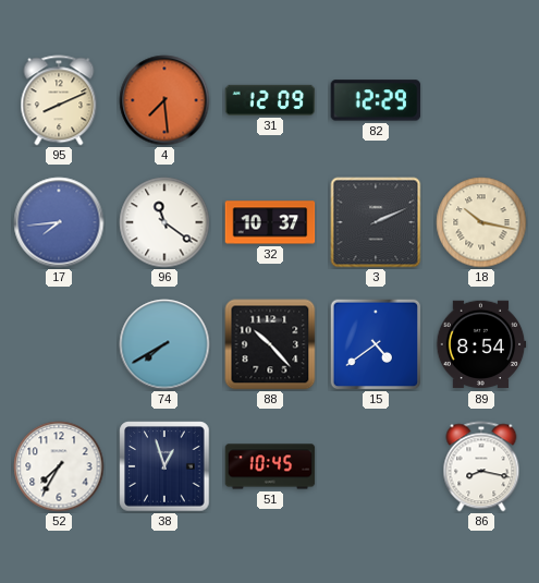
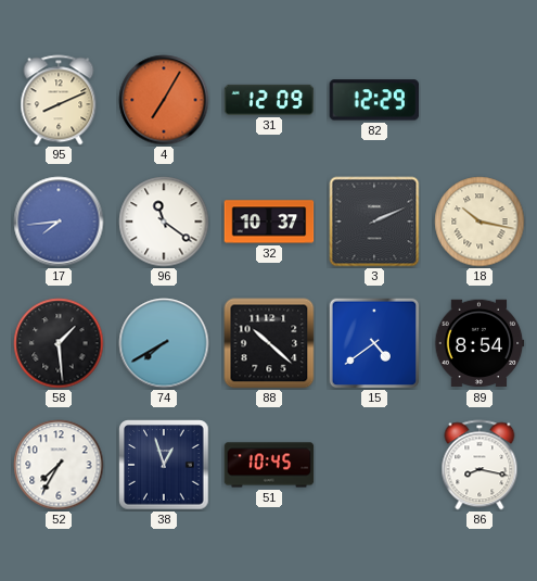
4: 7:29 -> 7:05
58: none -> 1:29
88: 10:23 -> 10:22
